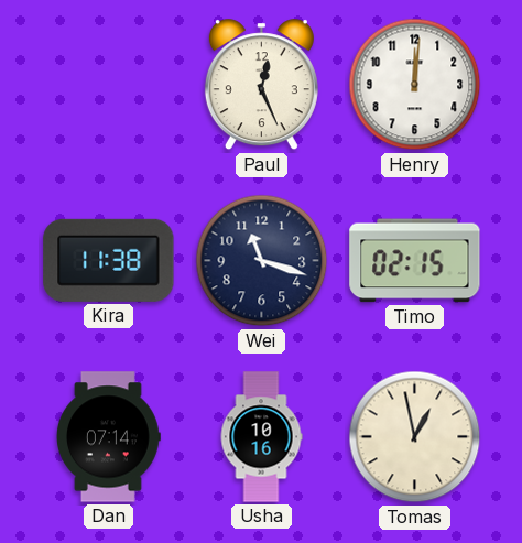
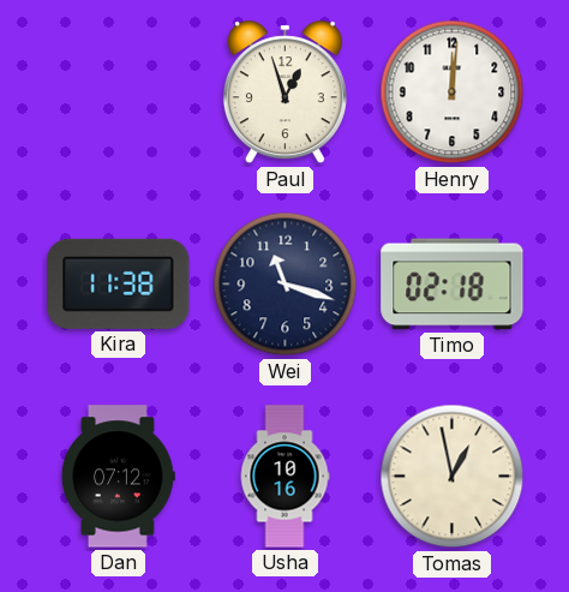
Paul: 12:26 -> 12:57
Timo: 02:15 -> 02:18
Dan: 07:14 -> 07:12
